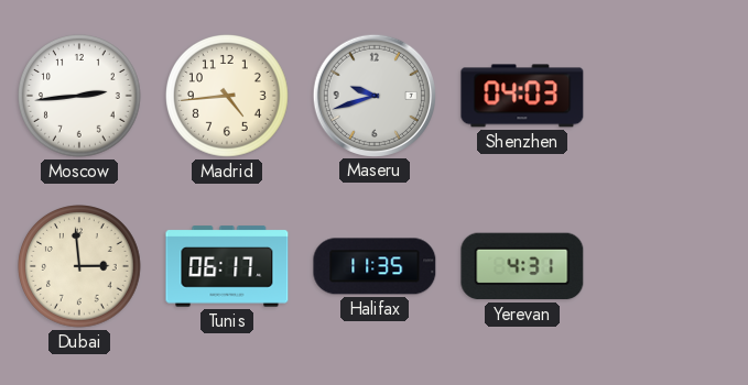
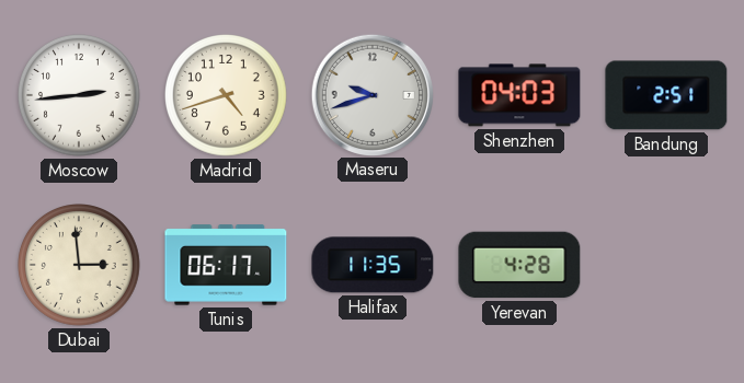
Madrid: 4:44 -> 4:42
Bandung: none -> 2:51
Yerevan: 4:31 -> 4:28
